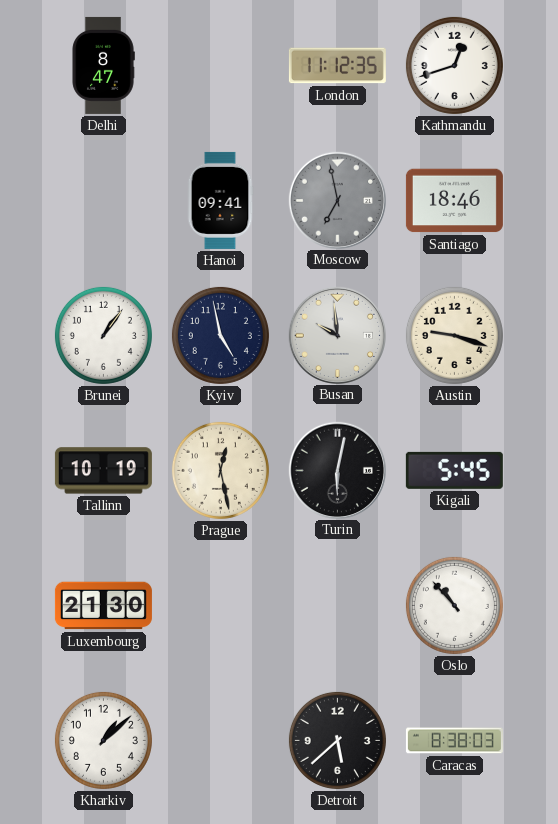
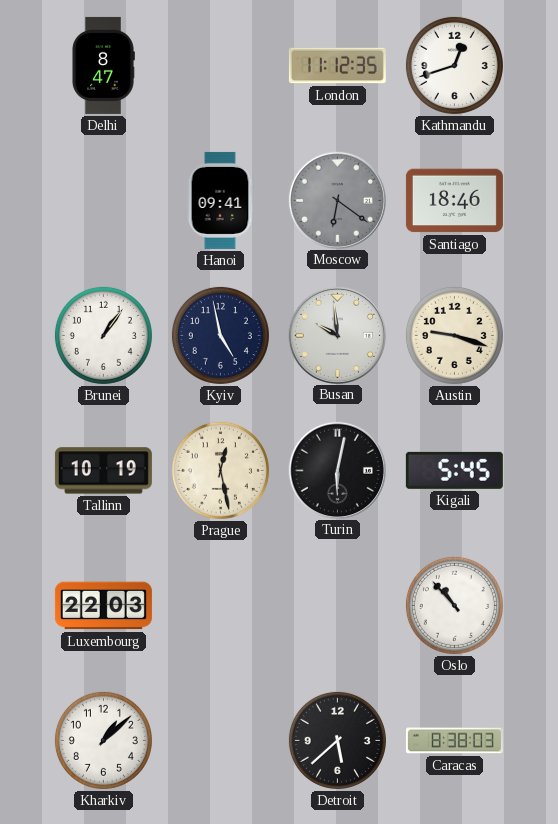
Moscow: 6:58 -> 6:21
Luxembourg: 21:30 -> 22:03
